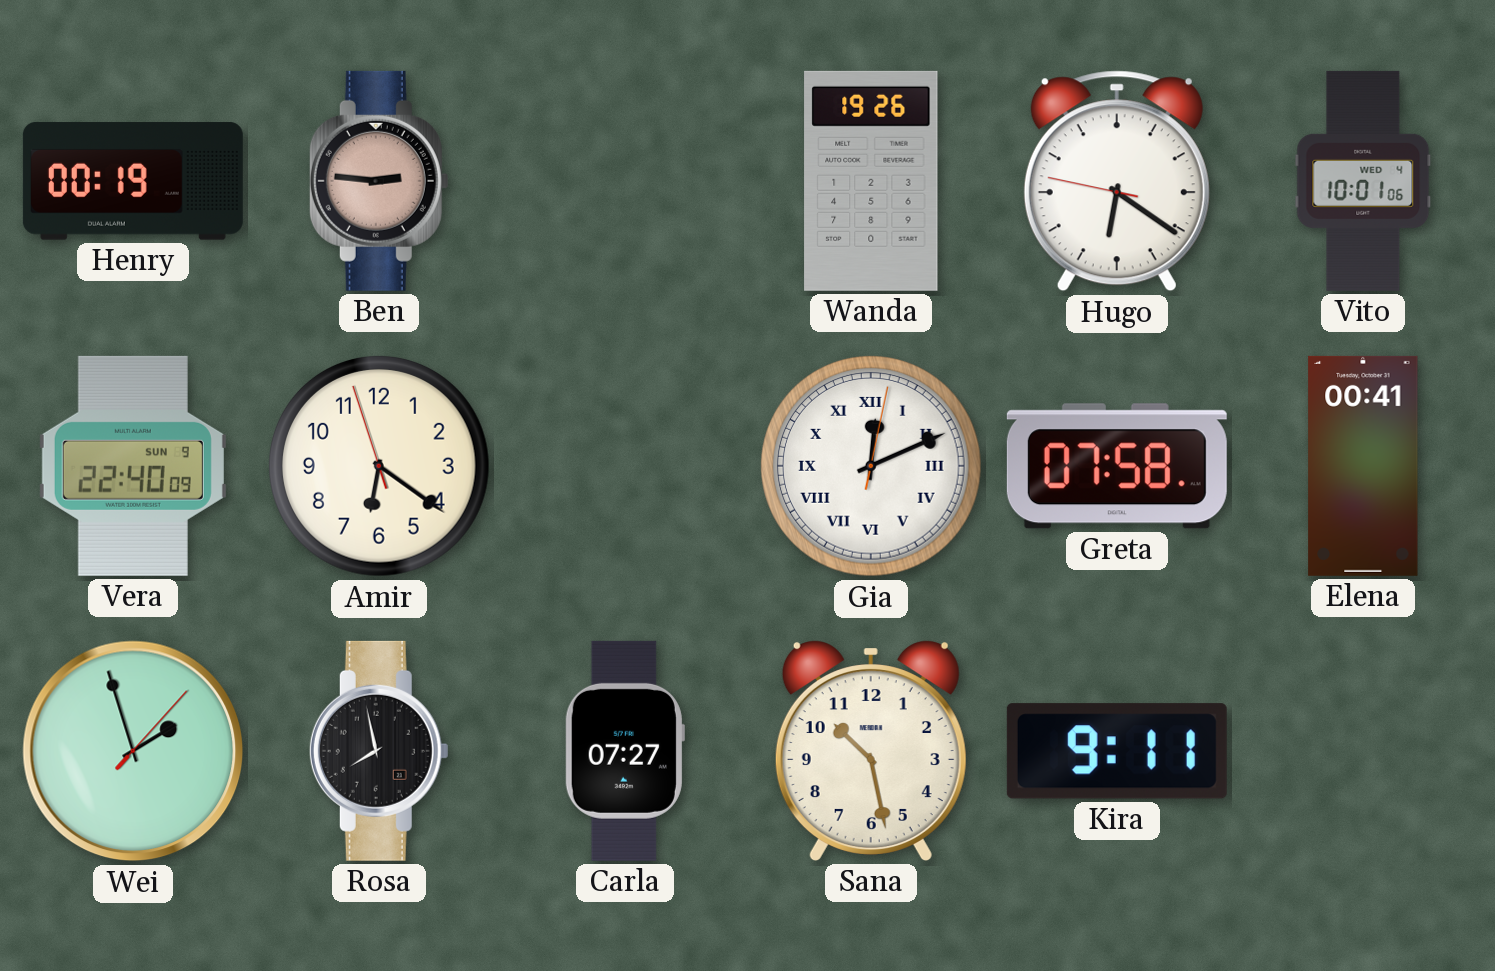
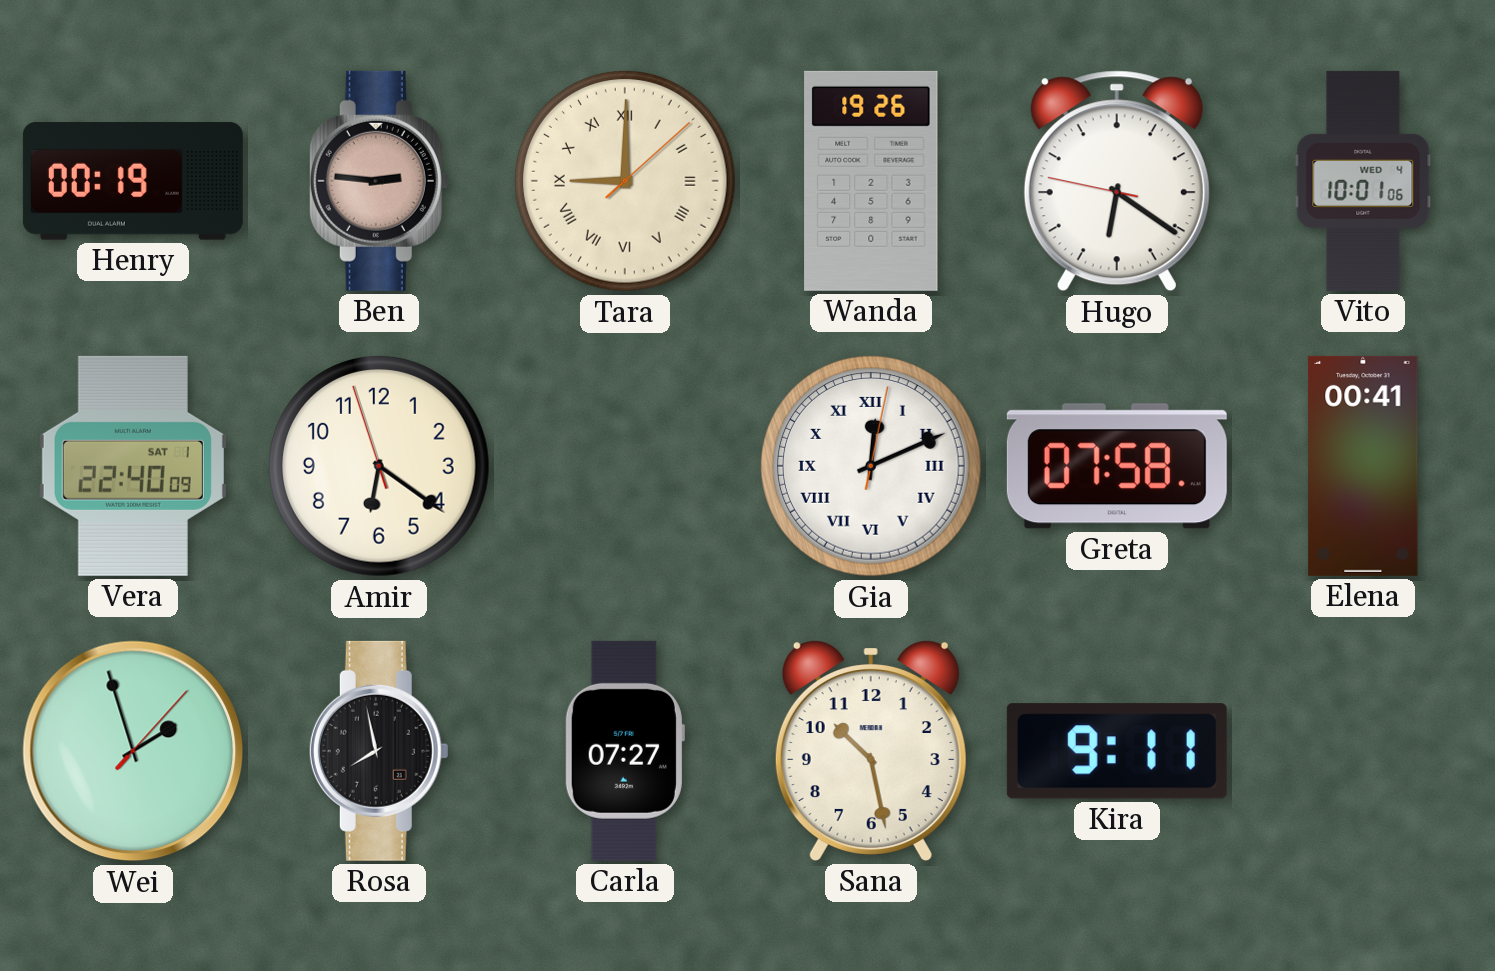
Tara: none -> 9:00
Vera date: SUN 9 -> SAT 1
